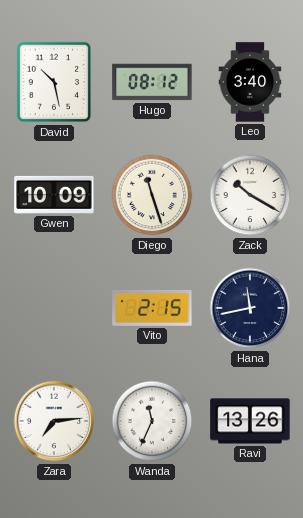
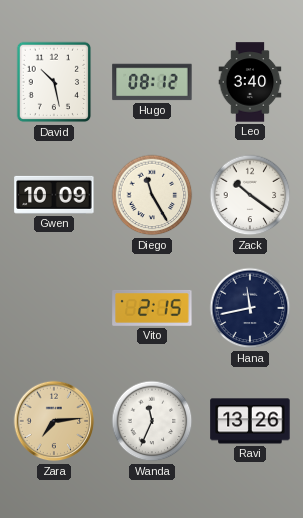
Diego: 11:27 -> 11:25
Zack: 10:20 -> 10:21
Zara dial: white -> champagne
